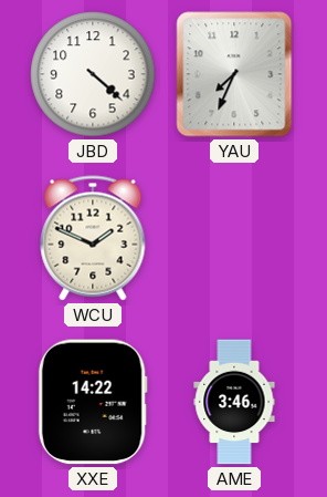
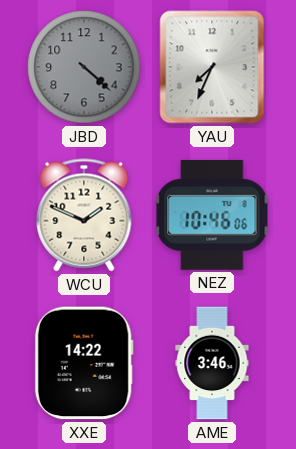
JBD dial: white -> grey
NEZ: none -> 10:46
